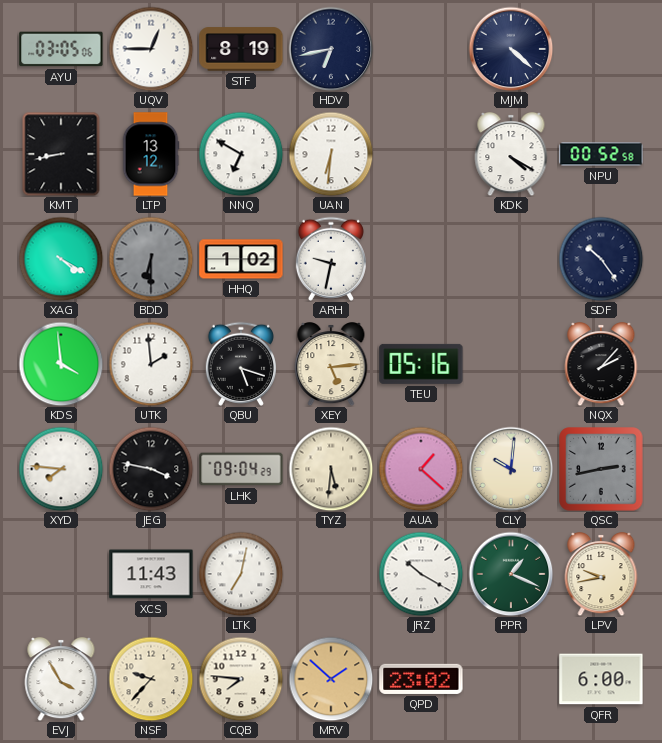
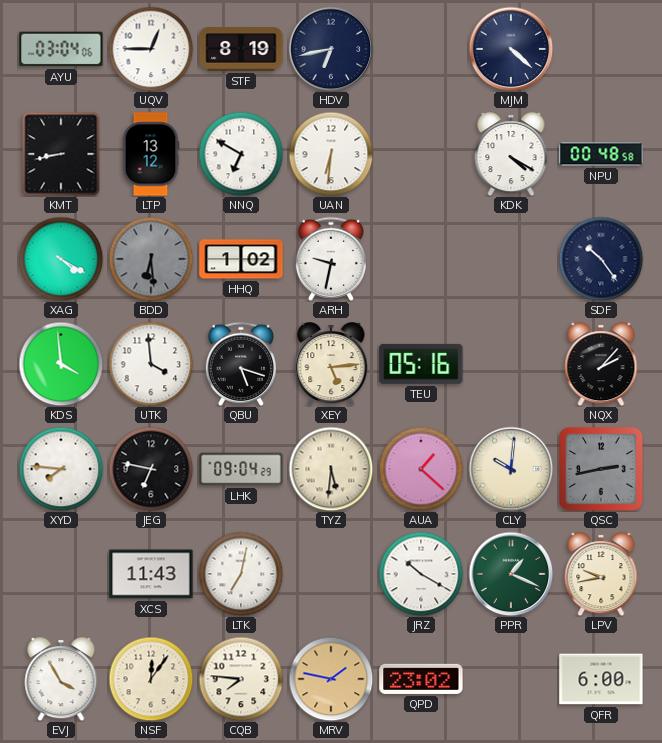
AYU: 03:05 -> 03:04
NPU: 00:52 -> 00:48
BDD: 6:30 -> 6:29
UTK: 1:59 -> 3:59
JEG: 3:47 -> 6:47
NSF: 9:37 -> 12:06
MRV: 1:52 -> 1:47
